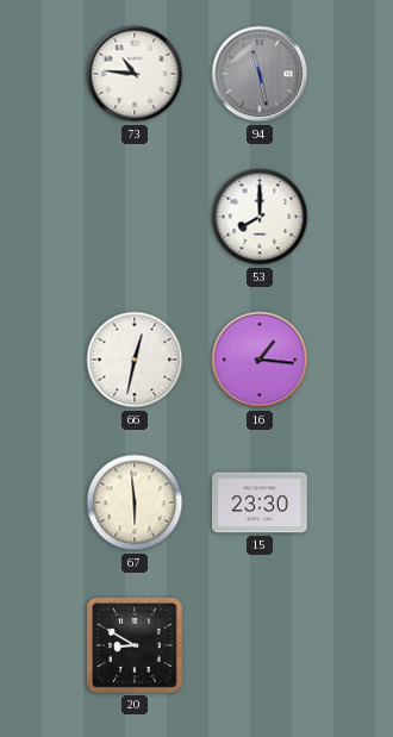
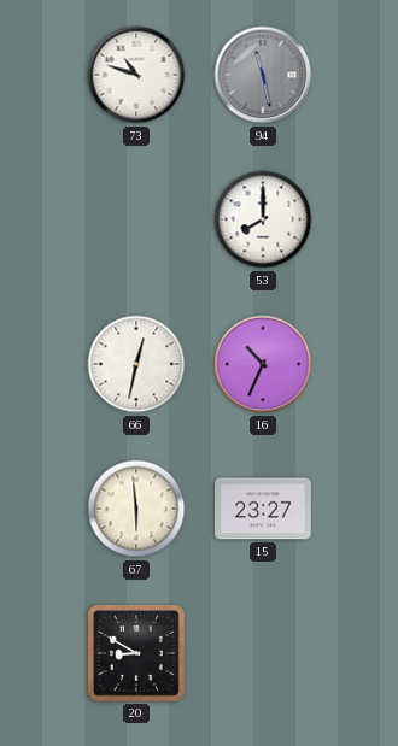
73: 10:46 -> 10:48
16: 1:16 -> 10:34
15: 23:30 -> 23:27
